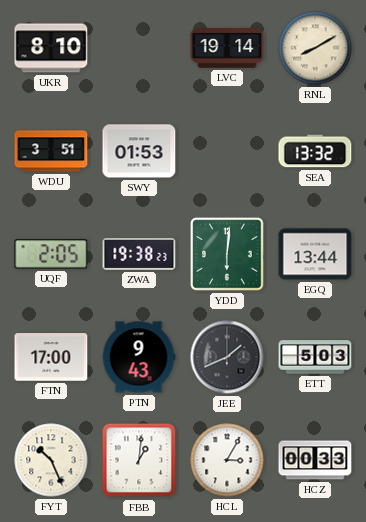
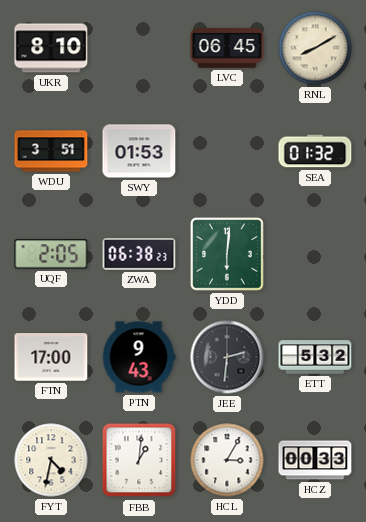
LVC: 19:14 -> 06:45
SEA: 13:32 -> 01:32
ZWA: 19:38 -> 06:38
EGQ: 13:44 -> none
JEE: 1:41 -> 2:31
ETT: 5:03 -> 5:32
FYT: 10:26 -> 4:32
